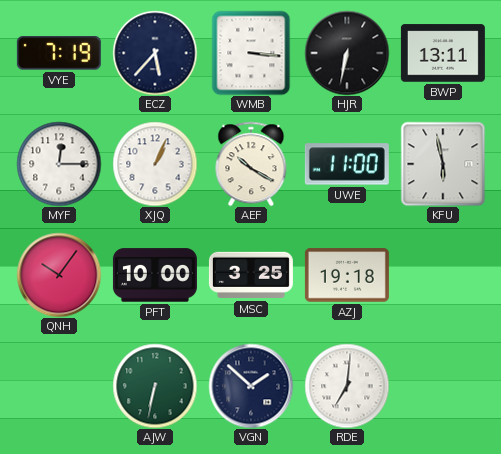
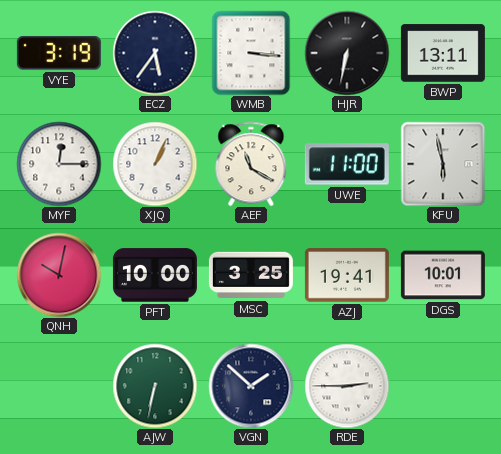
VYE: 7:19 -> 3:19
ECZ: 5:37 -> 5:36
AEF: 10:20 -> 11:20
QNH: 10:06 -> 10:02
AZJ: 19:18 -> 19:41
DGS: none -> 10:01
RDE: 7:01 -> 2:45
